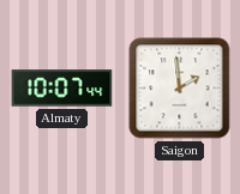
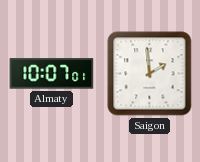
Almaty: 10:07:44 -> 10:07:01
